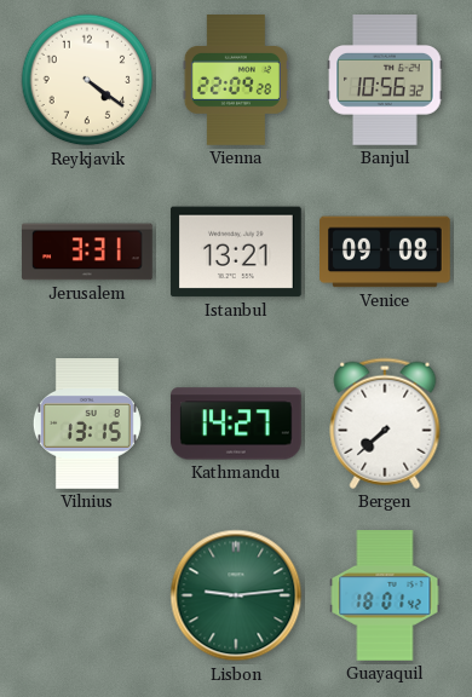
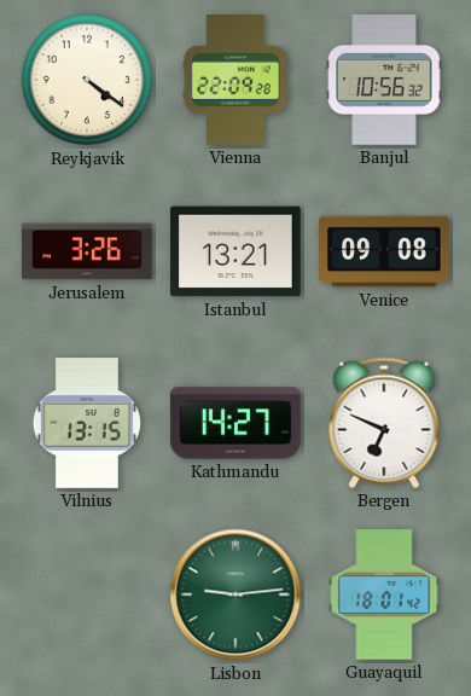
Jerusalem: 3:31 -> 3:26
Bergen: 7:38 -> 6:49
